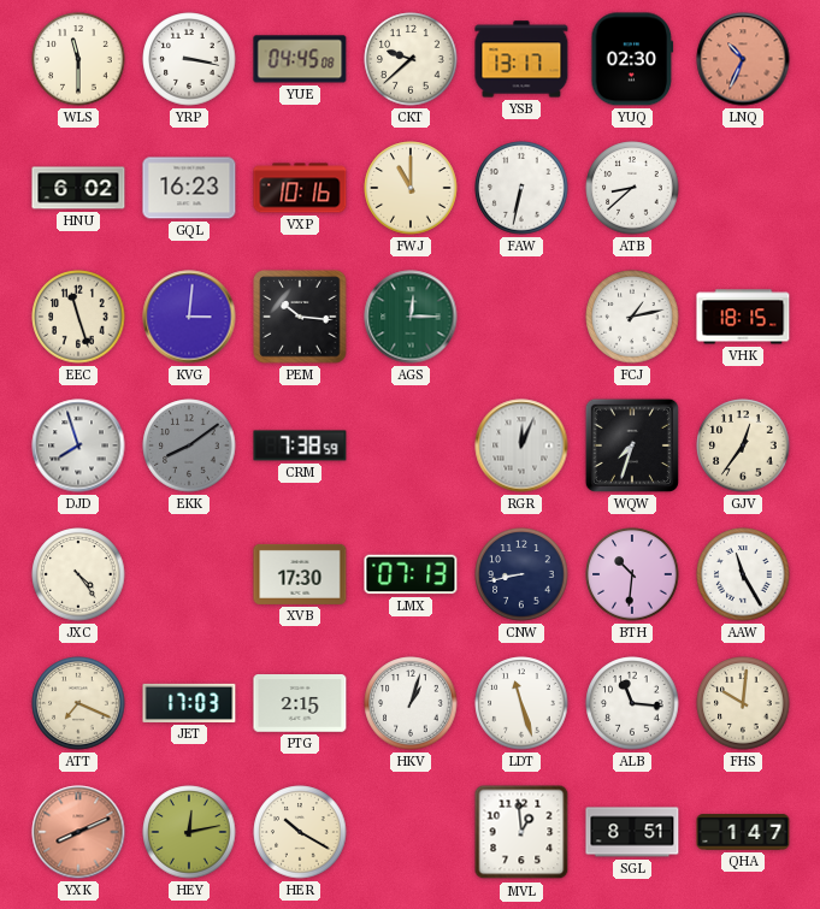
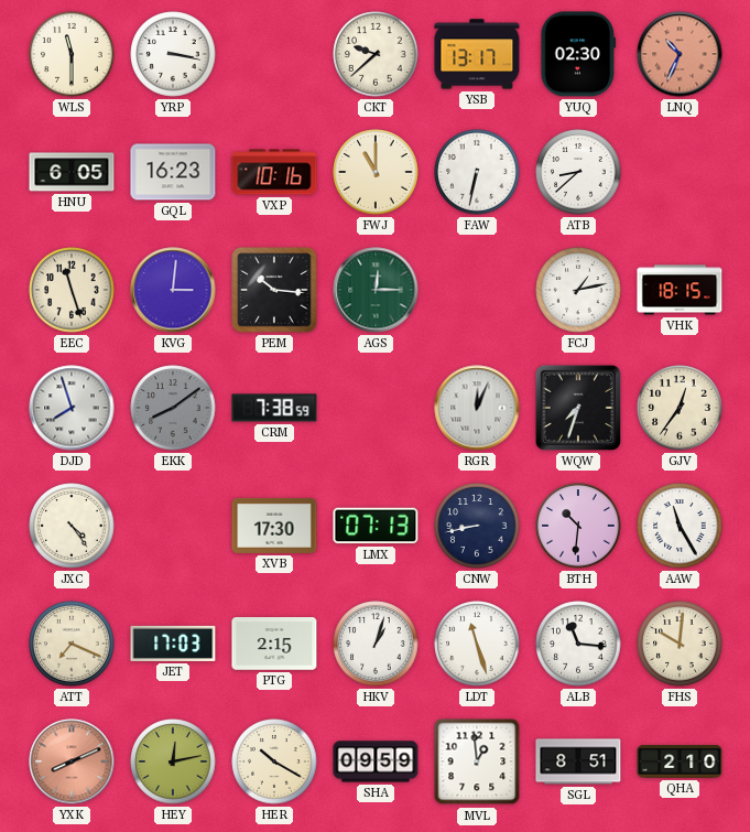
YUE: 04:45 -> none
HNU: 6:02 -> 6:05
SHA: none -> 09:59
QHA: 1:47 -> 2:10
